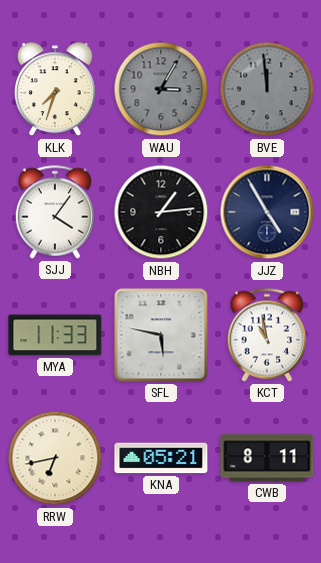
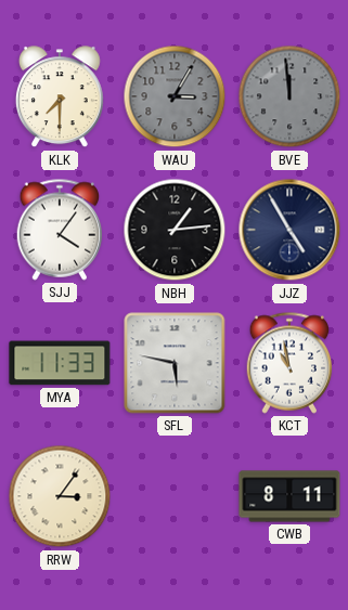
KLK: 7:33 -> 7:30
RRW: 6:43 -> 3:06
KNA: 05:21 -> none
